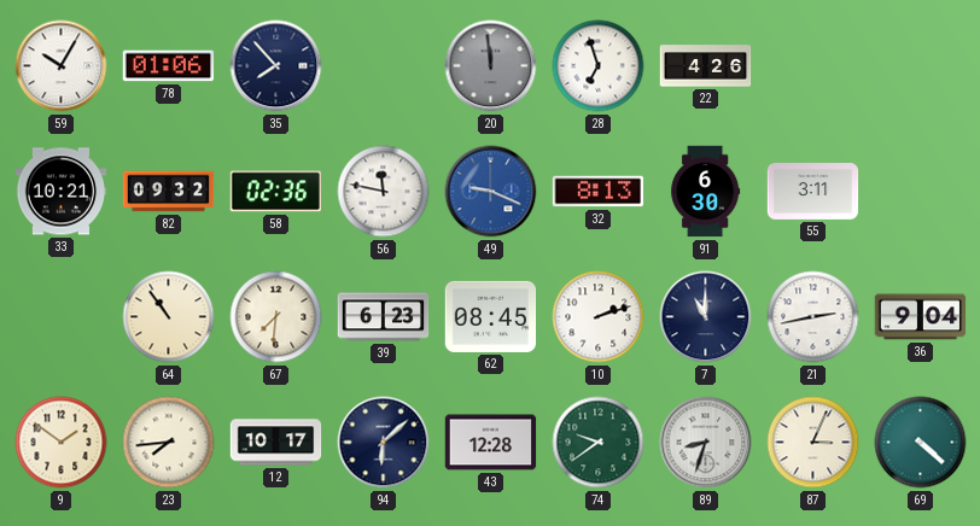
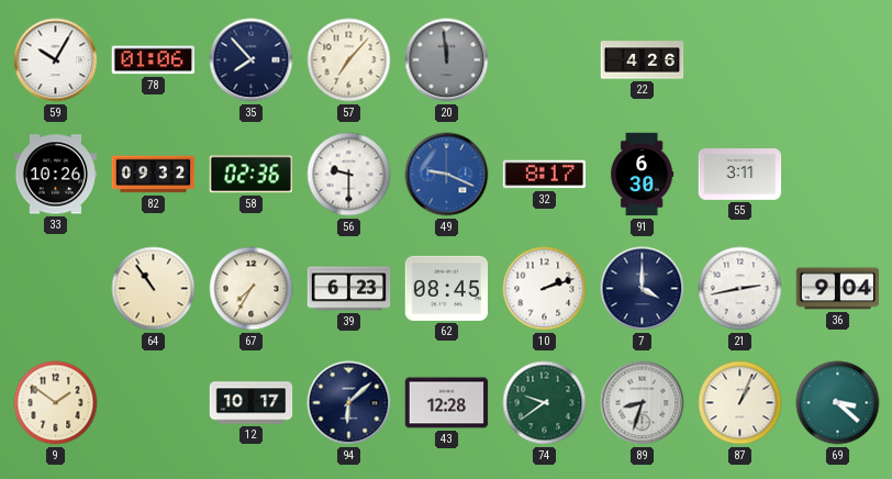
57: none -> 7:07
28: 6:57 -> none
33: 10:21 -> 10:26
56: 11:47 -> 9:30
32: 8:13 -> 8:17
67: 7:31 -> 7:35
7: 11:00 -> 4:00
23: 7:44 -> none
87: 3:04 -> 1:04
69: 4:22 -> 3:22
